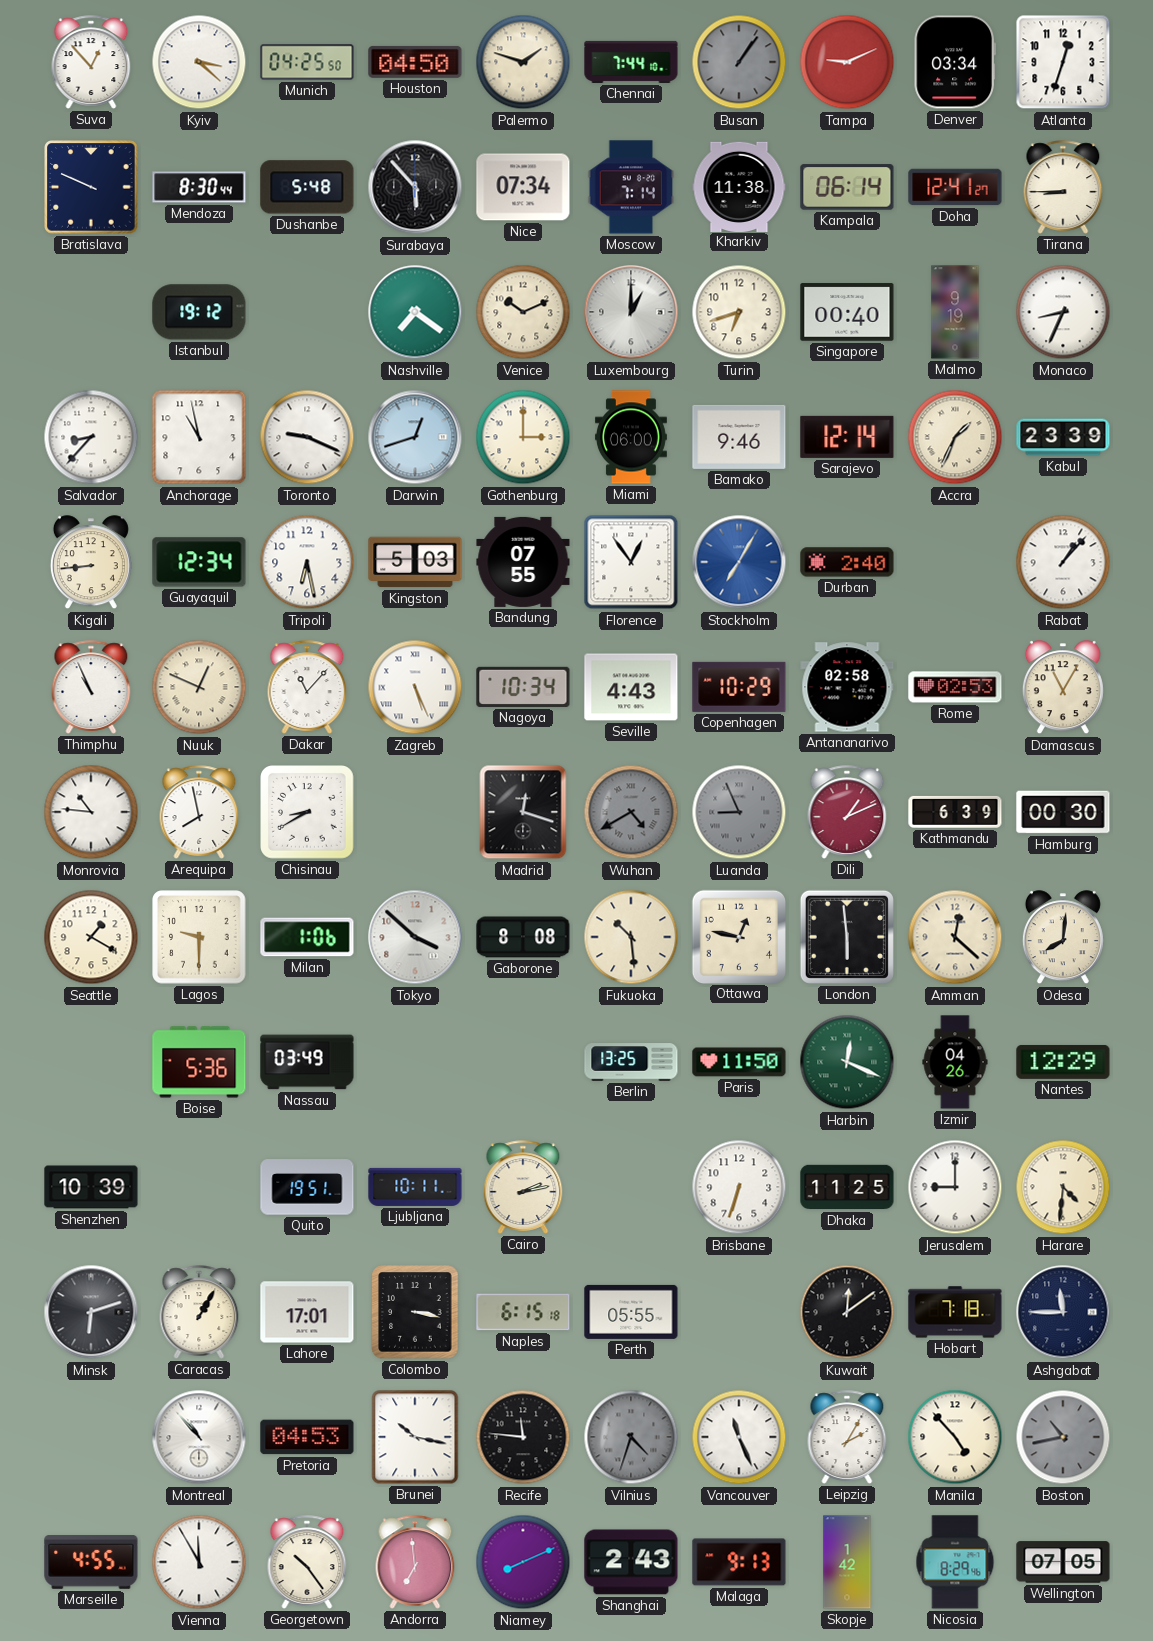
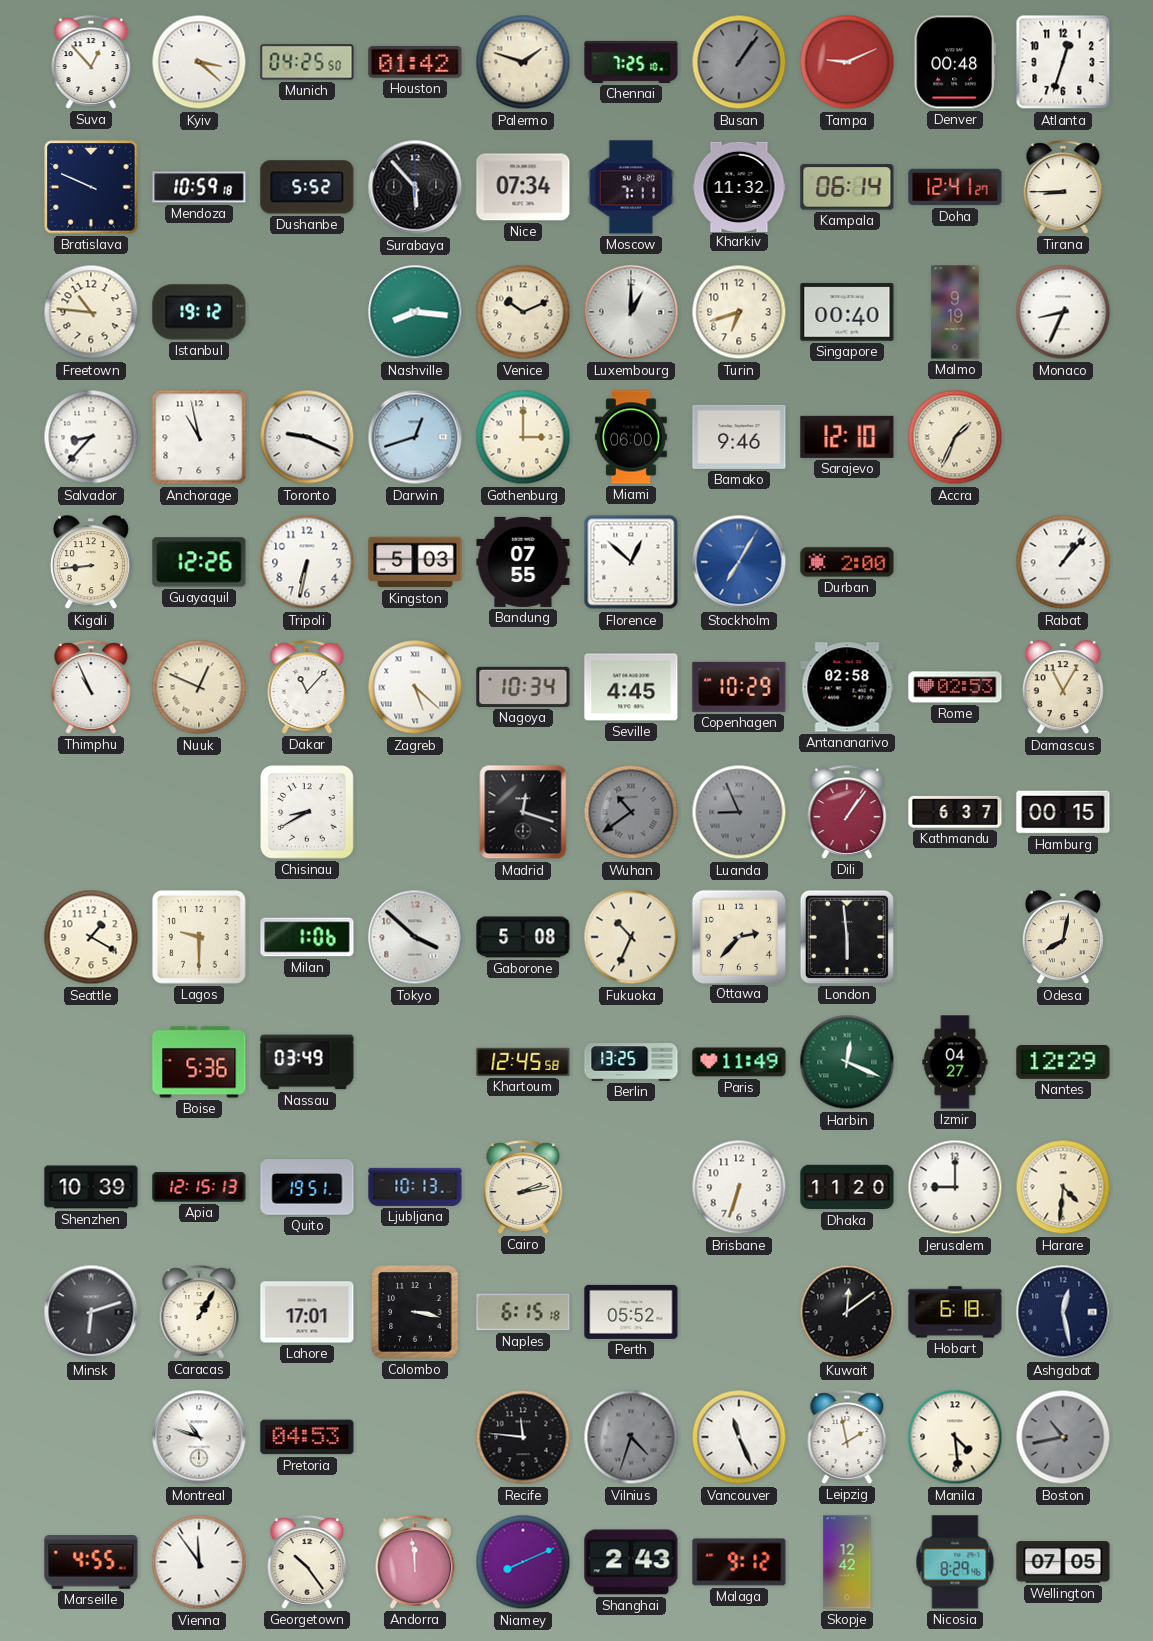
Houston: 04:50 -> 01:42
Chennai: 7:44 -> 7:25
Denver: 03:34 -> 00:48
Mendoza: 8:30 -> 10:59
Dushanbe: 5:48 -> 5:52
Moscow: 7:14 -> 7:11
Kharkiv: 11:38 -> 11:32
Freetown: none -> 10:46
Nashville: 7:21 -> 8:16
Sarajevo: 12:14 -> 12:10
Kabul: 23:39 -> none
Guayaquil: 12:34 -> 12:26
Tripoli: 6:28 -> 6:32
Florence: 12:54 -> 12:52
Durban: 2:40 -> 2:00
Zagreb: 5:26 -> 5:22
Seville: 4:43 -> 4:45
Monrovia: 10:46 -> none
Arequipa: 7:58 -> none
Wuhan: 4:40 -> 10:39
Dili: 1:11 -> 1:06
Kathmandu: 6:39 -> 6:37
Hamburg: 00:30 -> 00:15
Gaborone: 8:08 -> 5:08
Fukuoka: 10:29 -> 10:34
Ottawa: 12:47 -> 2:37
Amman: 12:22 -> none
Odesa: 8:01 -> 8:02
Khartoum: none -> 12:45
Paris: 11:50 -> 11:49
Izmir: 04:26 -> 04:27
Apia: none -> 12:15
Ljubljana: 10:11 -> 10:13
Dhaka: 11:25 -> 11:20
Perth: 05:55 -> 05:52
Hobart: 7:18 -> 6:18
Ashgabat: 11:45 -> 12:28
Montreal: 10:53 -> 10:48
Brunei: 10:17 -> none
Leipzig: 2:05 -> 1:58
Manila: 4:53 -> 4:29
Vienna: 11:55 -> 11:54
Andorra: 6:59 -> 11:59
Malaga: 9:13 -> 9:12
Skopje: 1:42 -> 12:42
